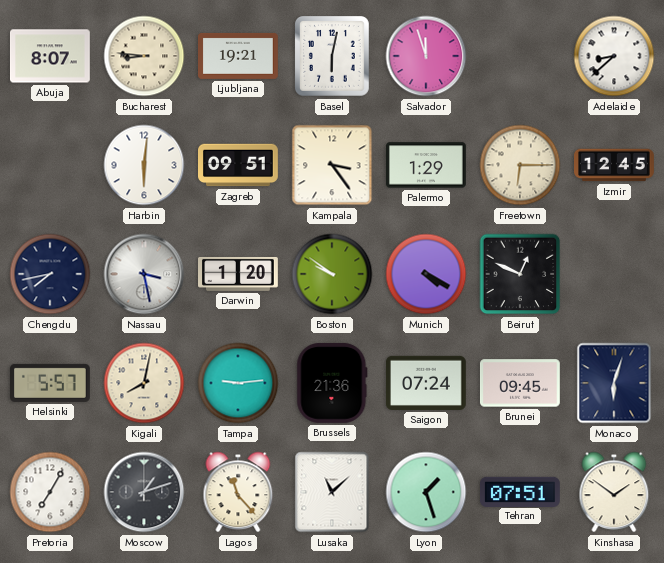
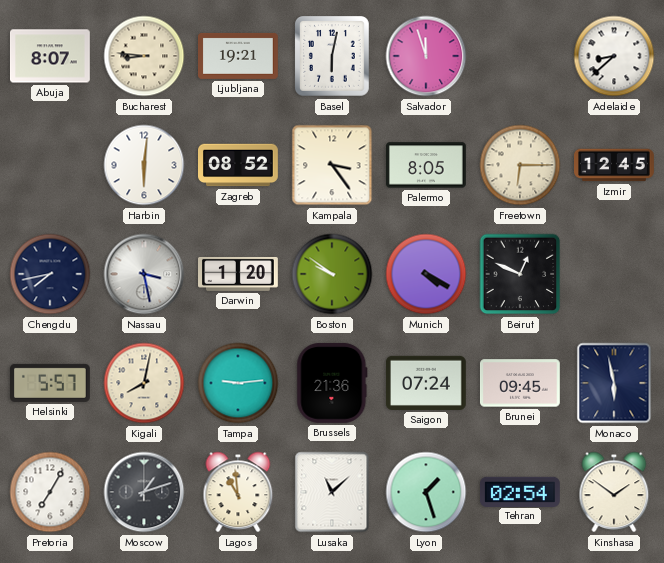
Zagreb: 09:51 -> 08:52
Palermo: 1:29 -> 8:05
Monaco: 6:03 -> 5:58
Lagos: 11:23 -> 10:59
Tehran: 07:51 -> 02:54
